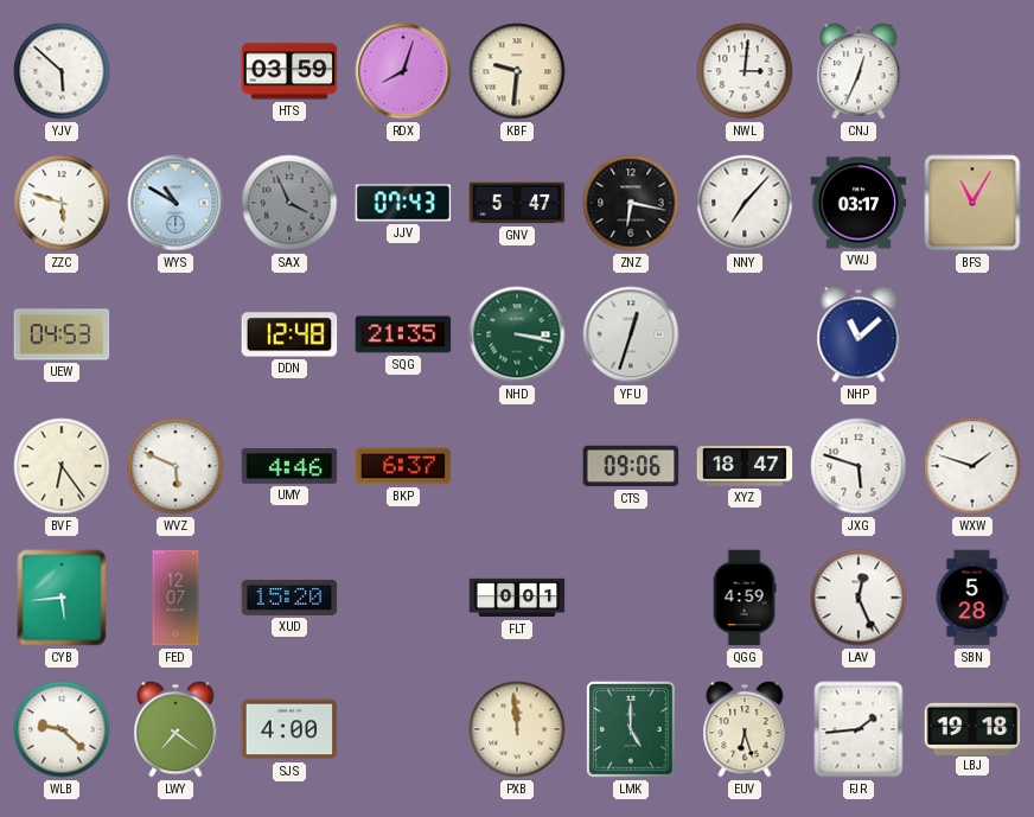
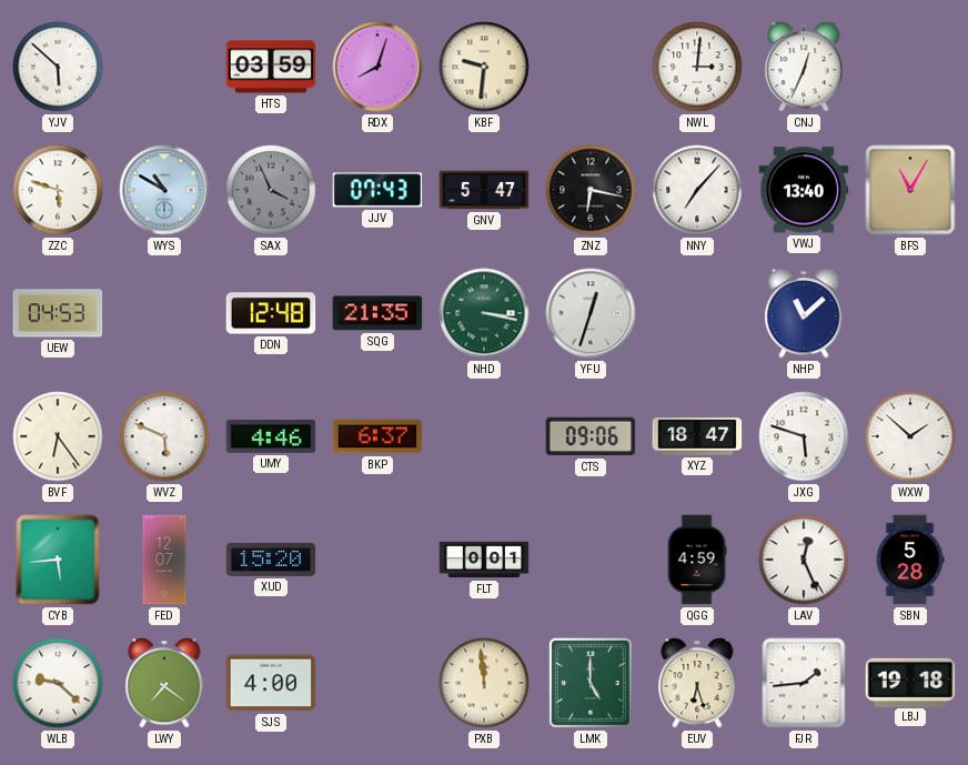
VWJ: 03:17 -> 13:40
WXW: 1:48 -> 1:52
